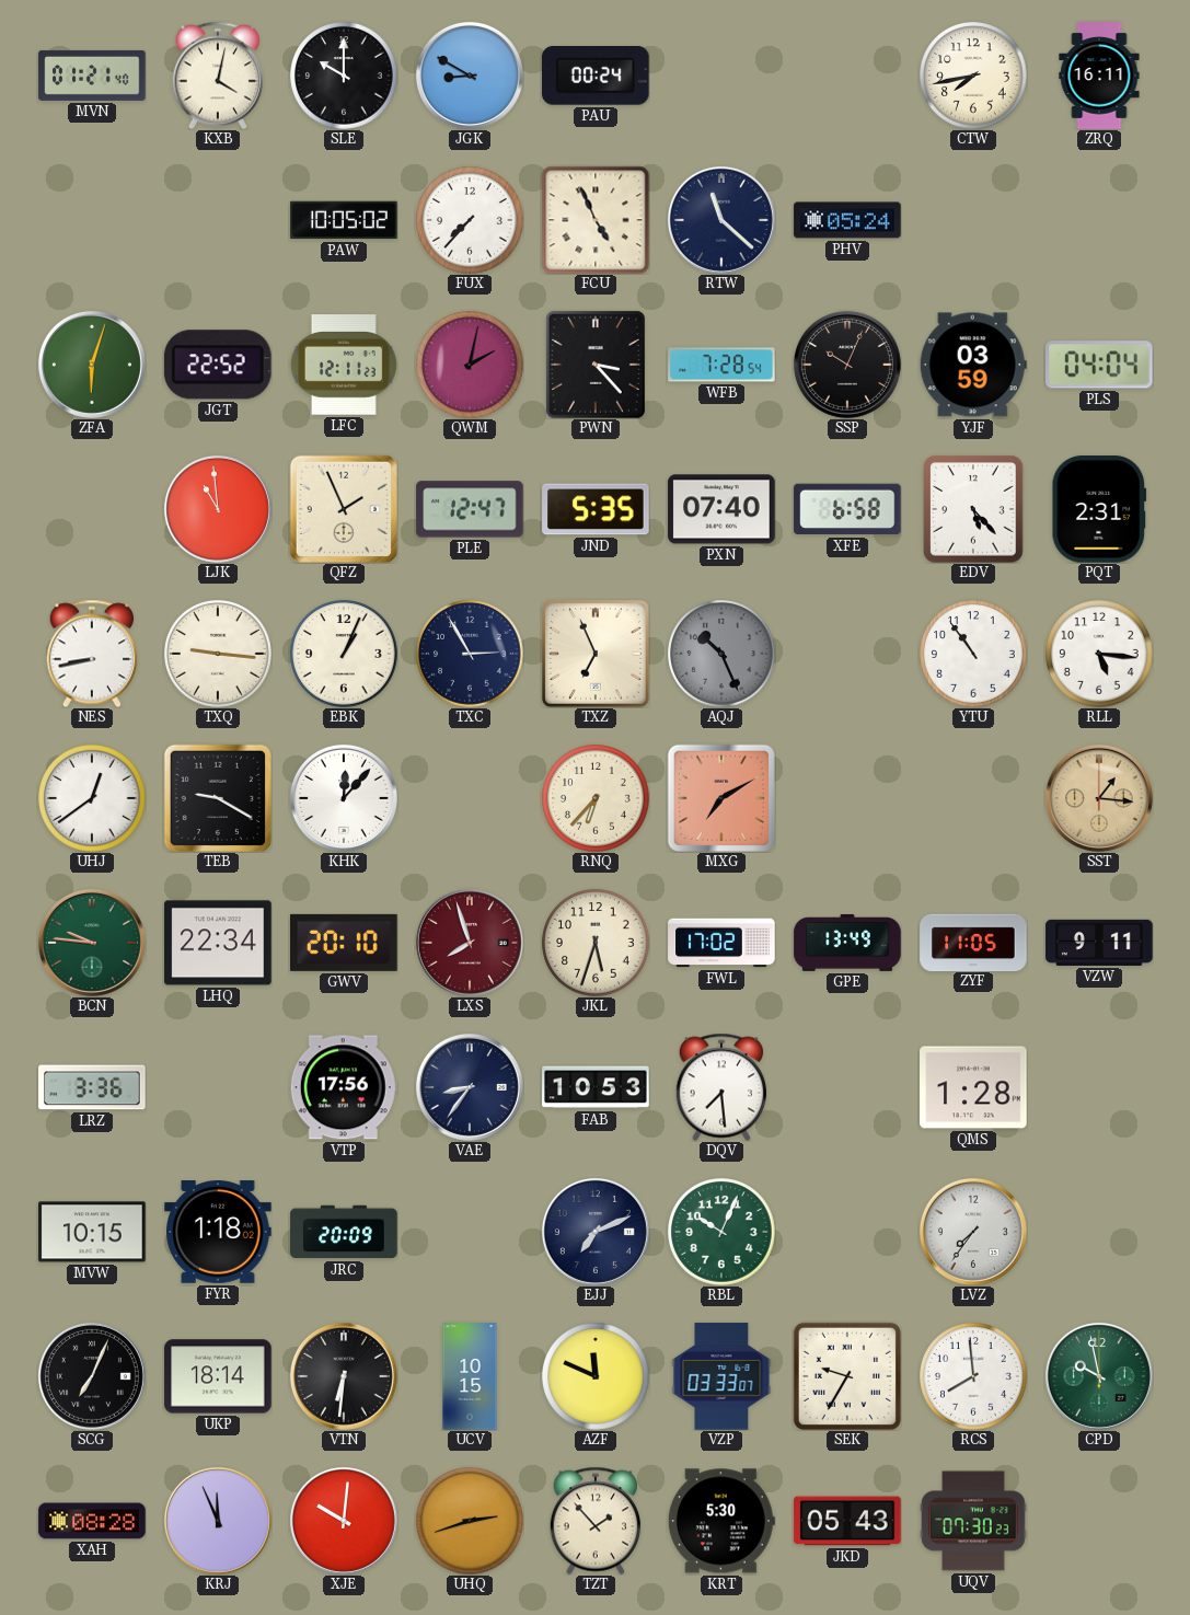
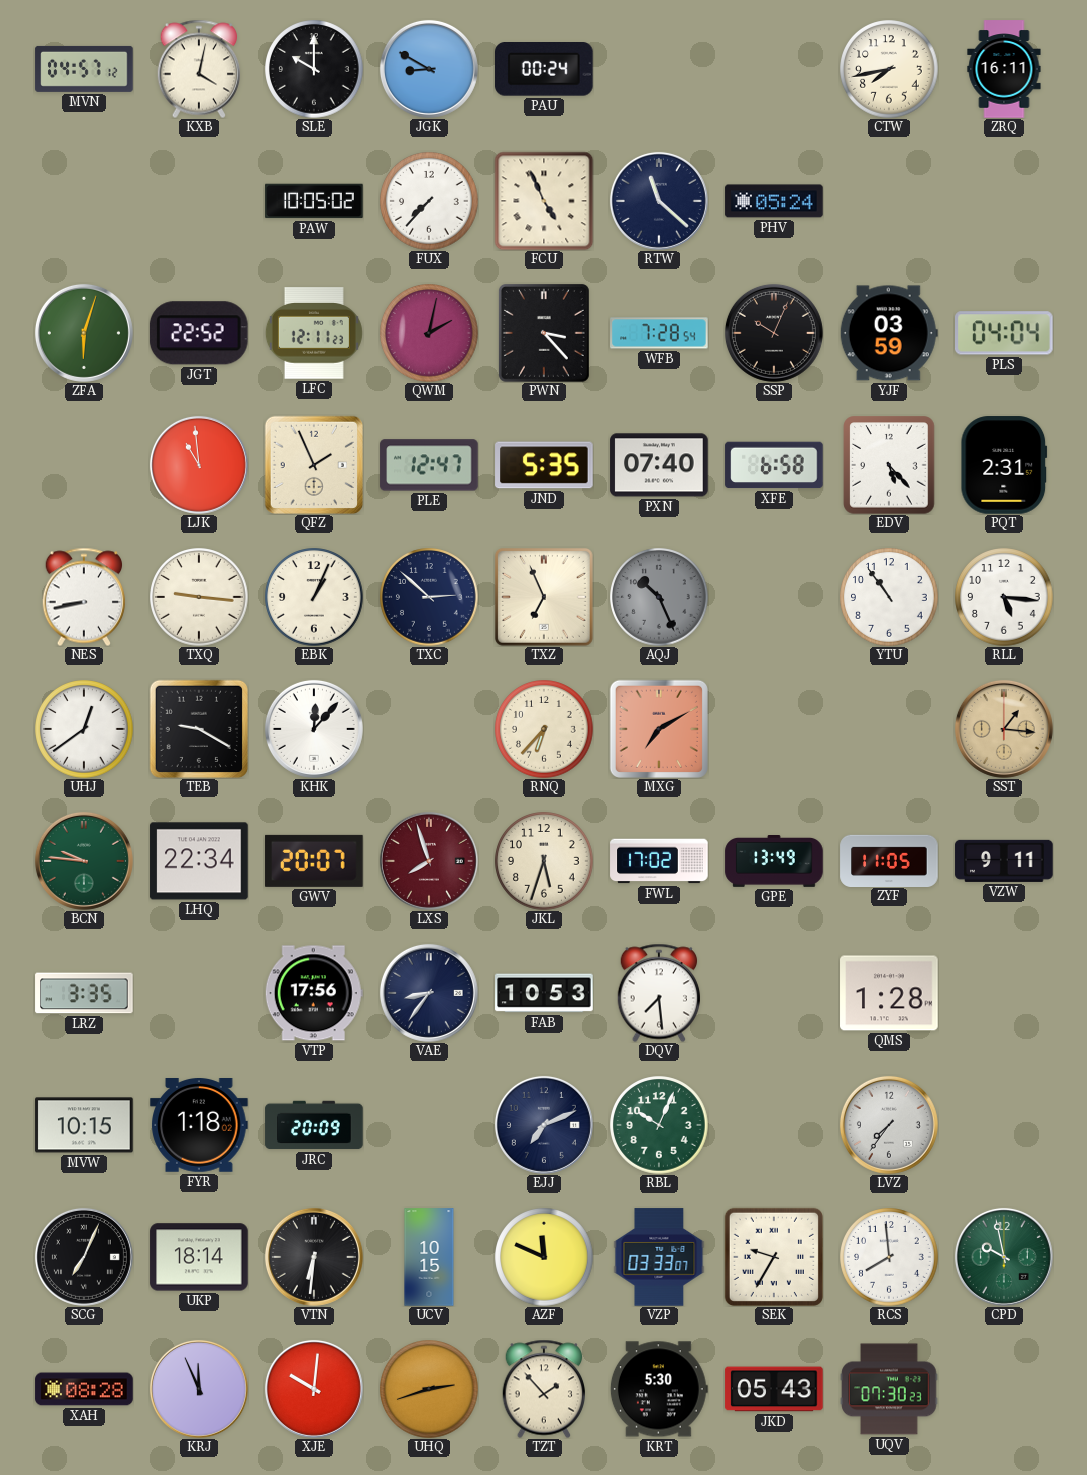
MVN: 01:21 -> 04:57
TXC: 2:55 -> 2:52
GWV: 20:10 -> 20:07
LRZ: 3:36 -> 3:35
